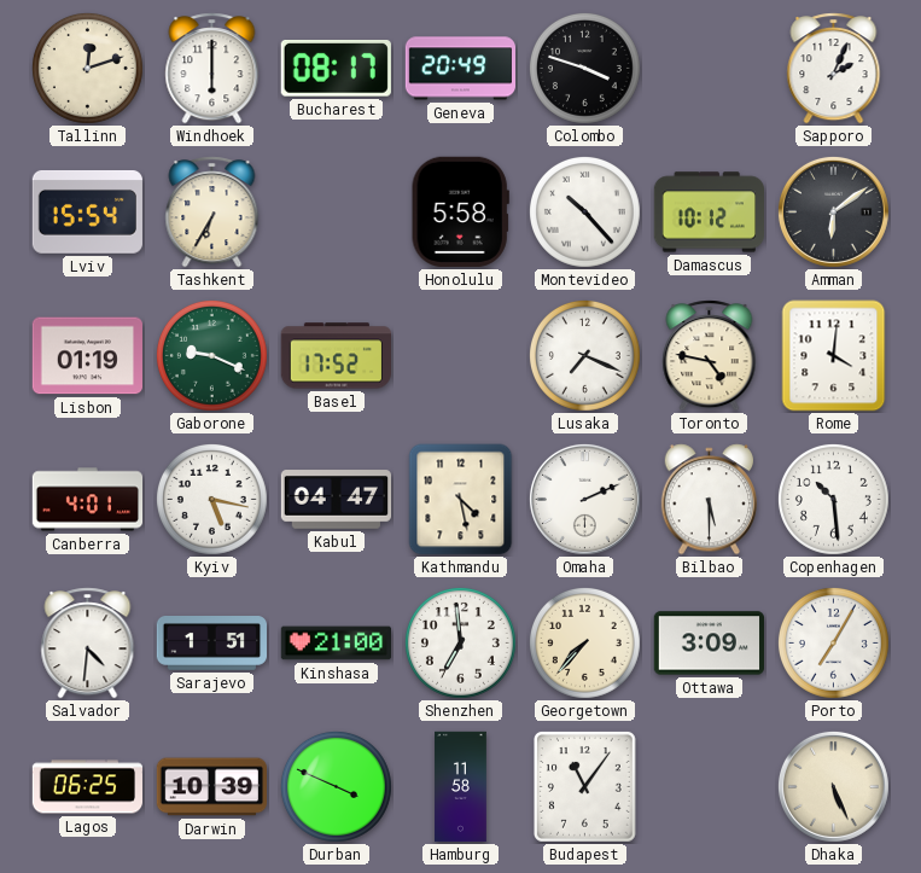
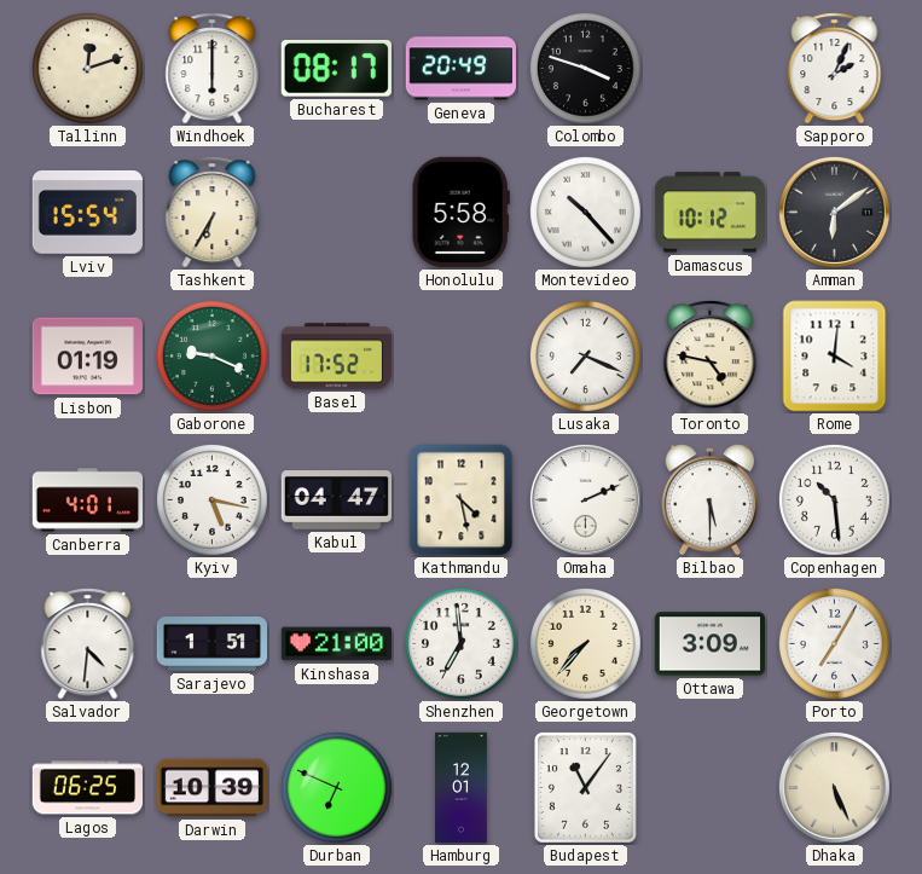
Durban: 3:49 -> 6:49
Hamburg: 11:58 -> 12:01
